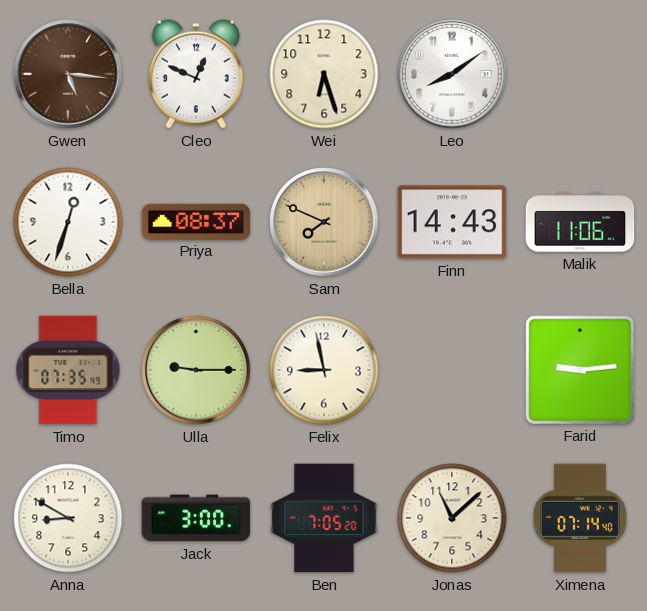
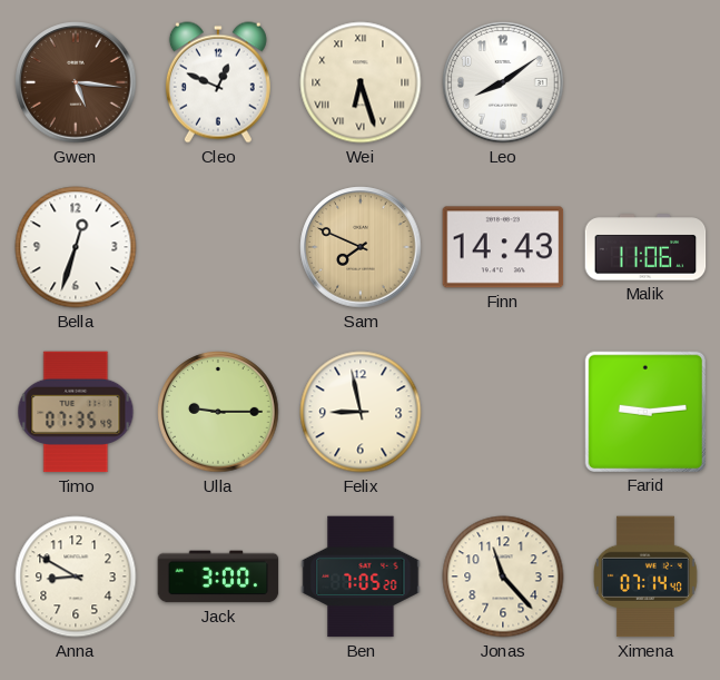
Wei numerals: Arabic -> Roman
Priya: 08:37 -> none
Jonas: 11:08 -> 11:23
